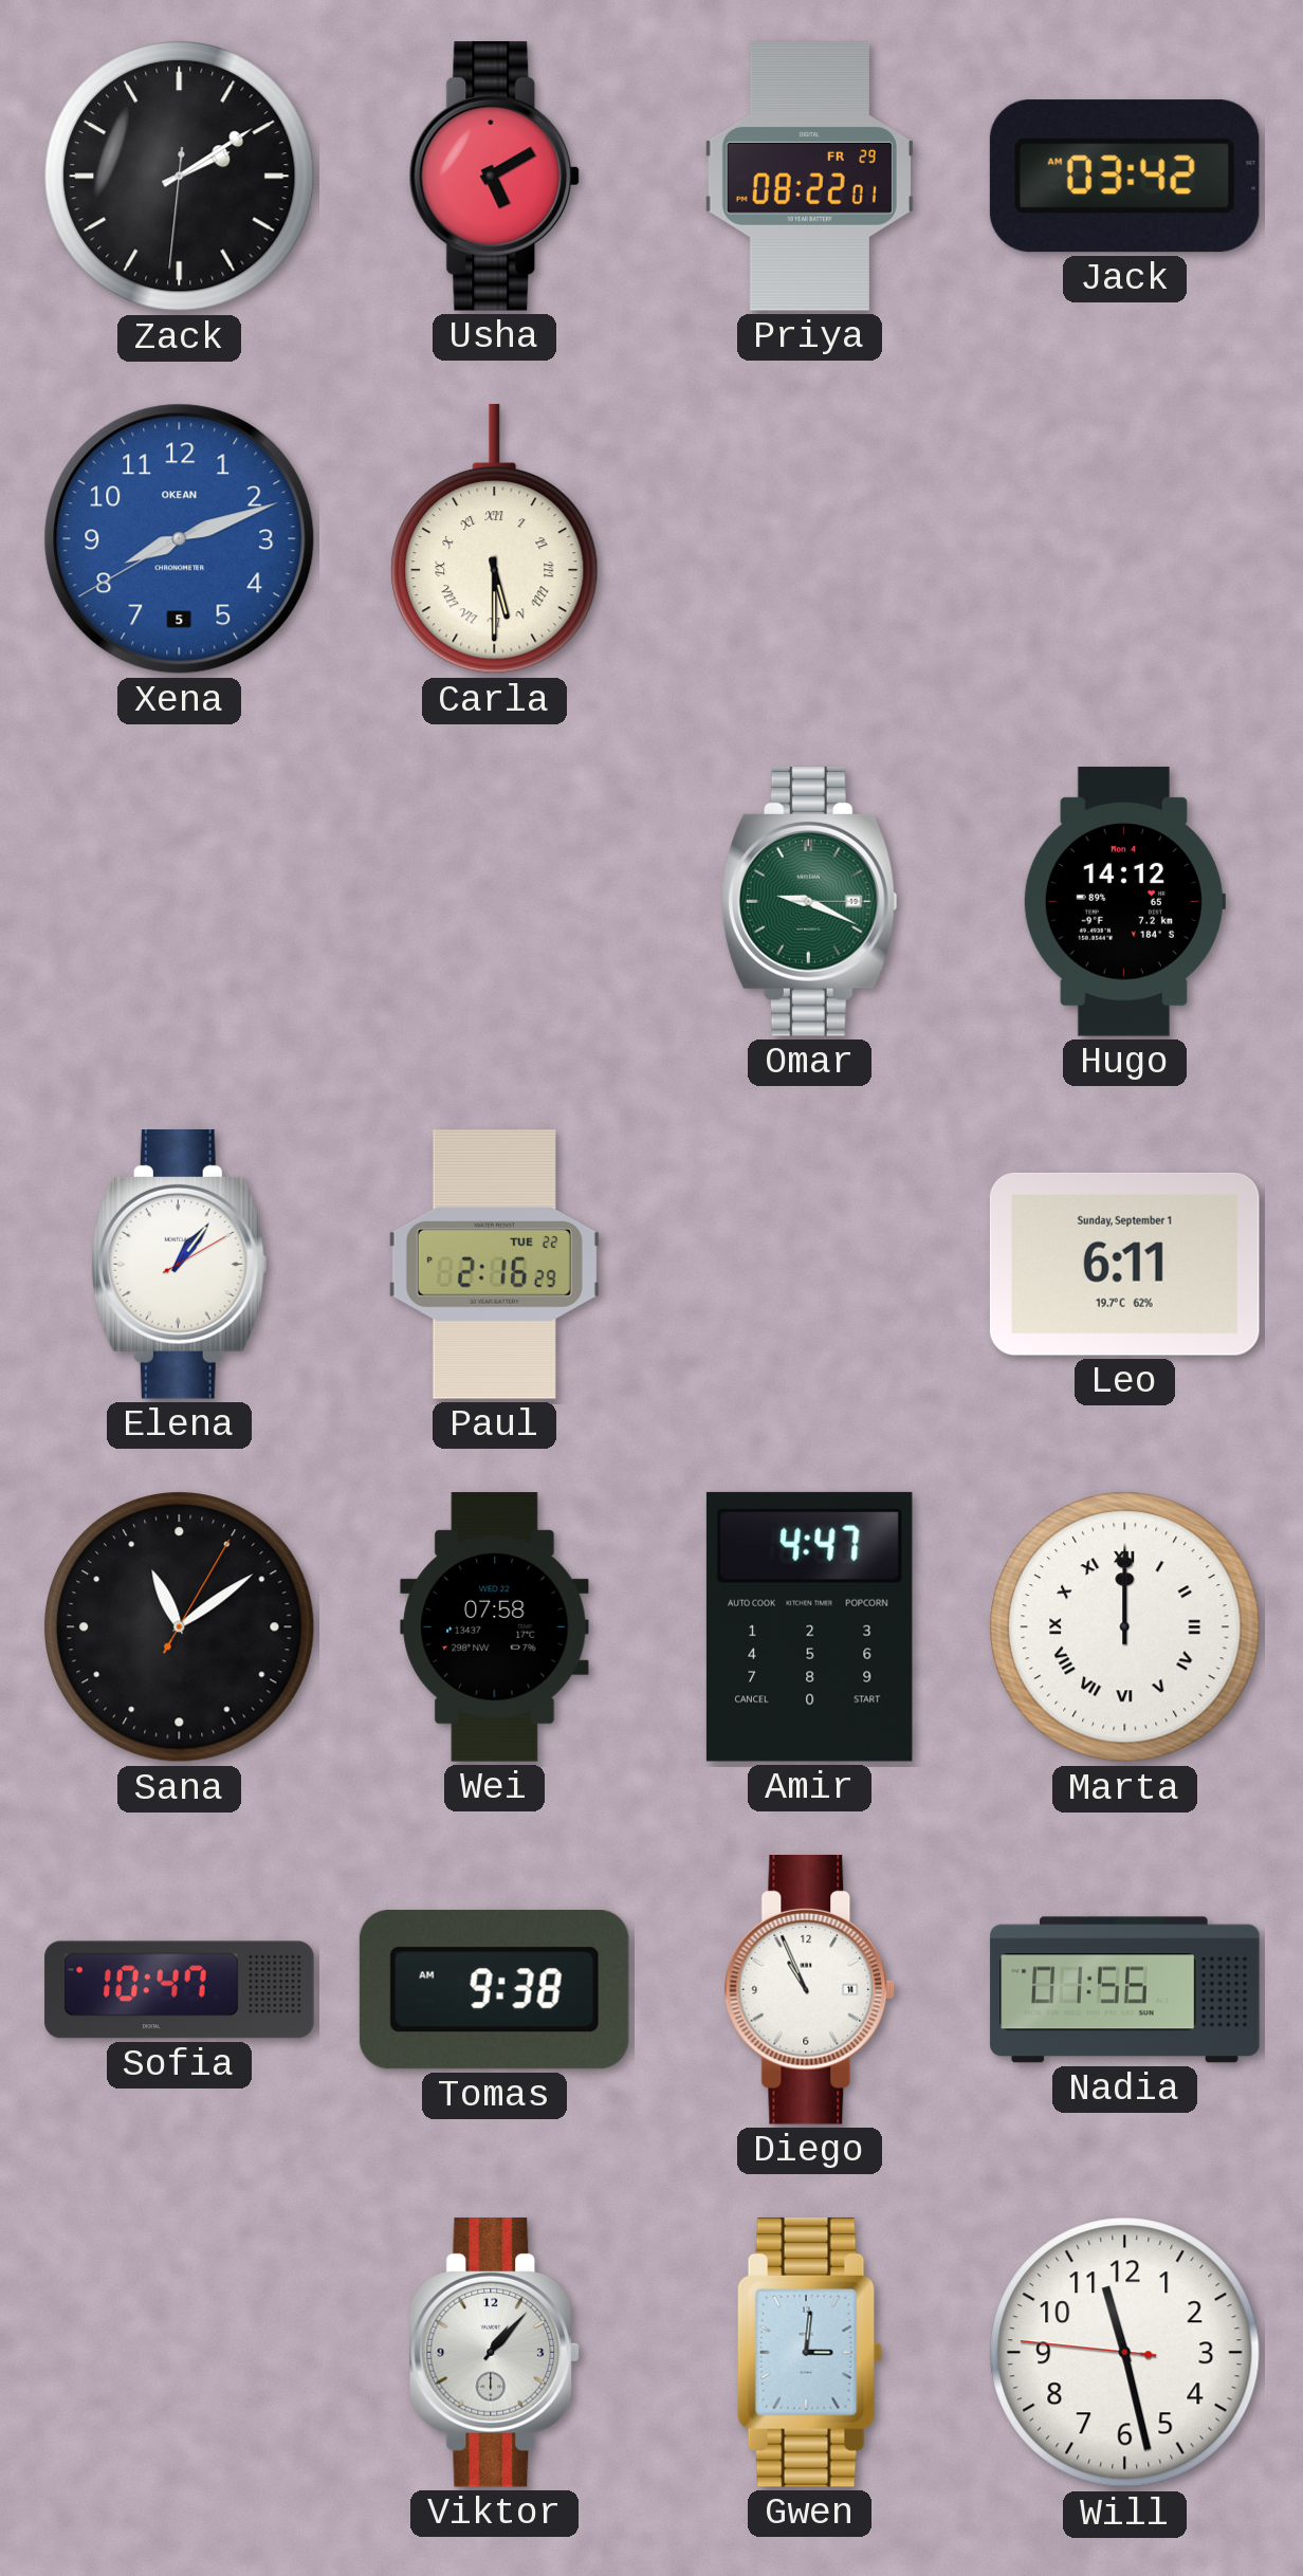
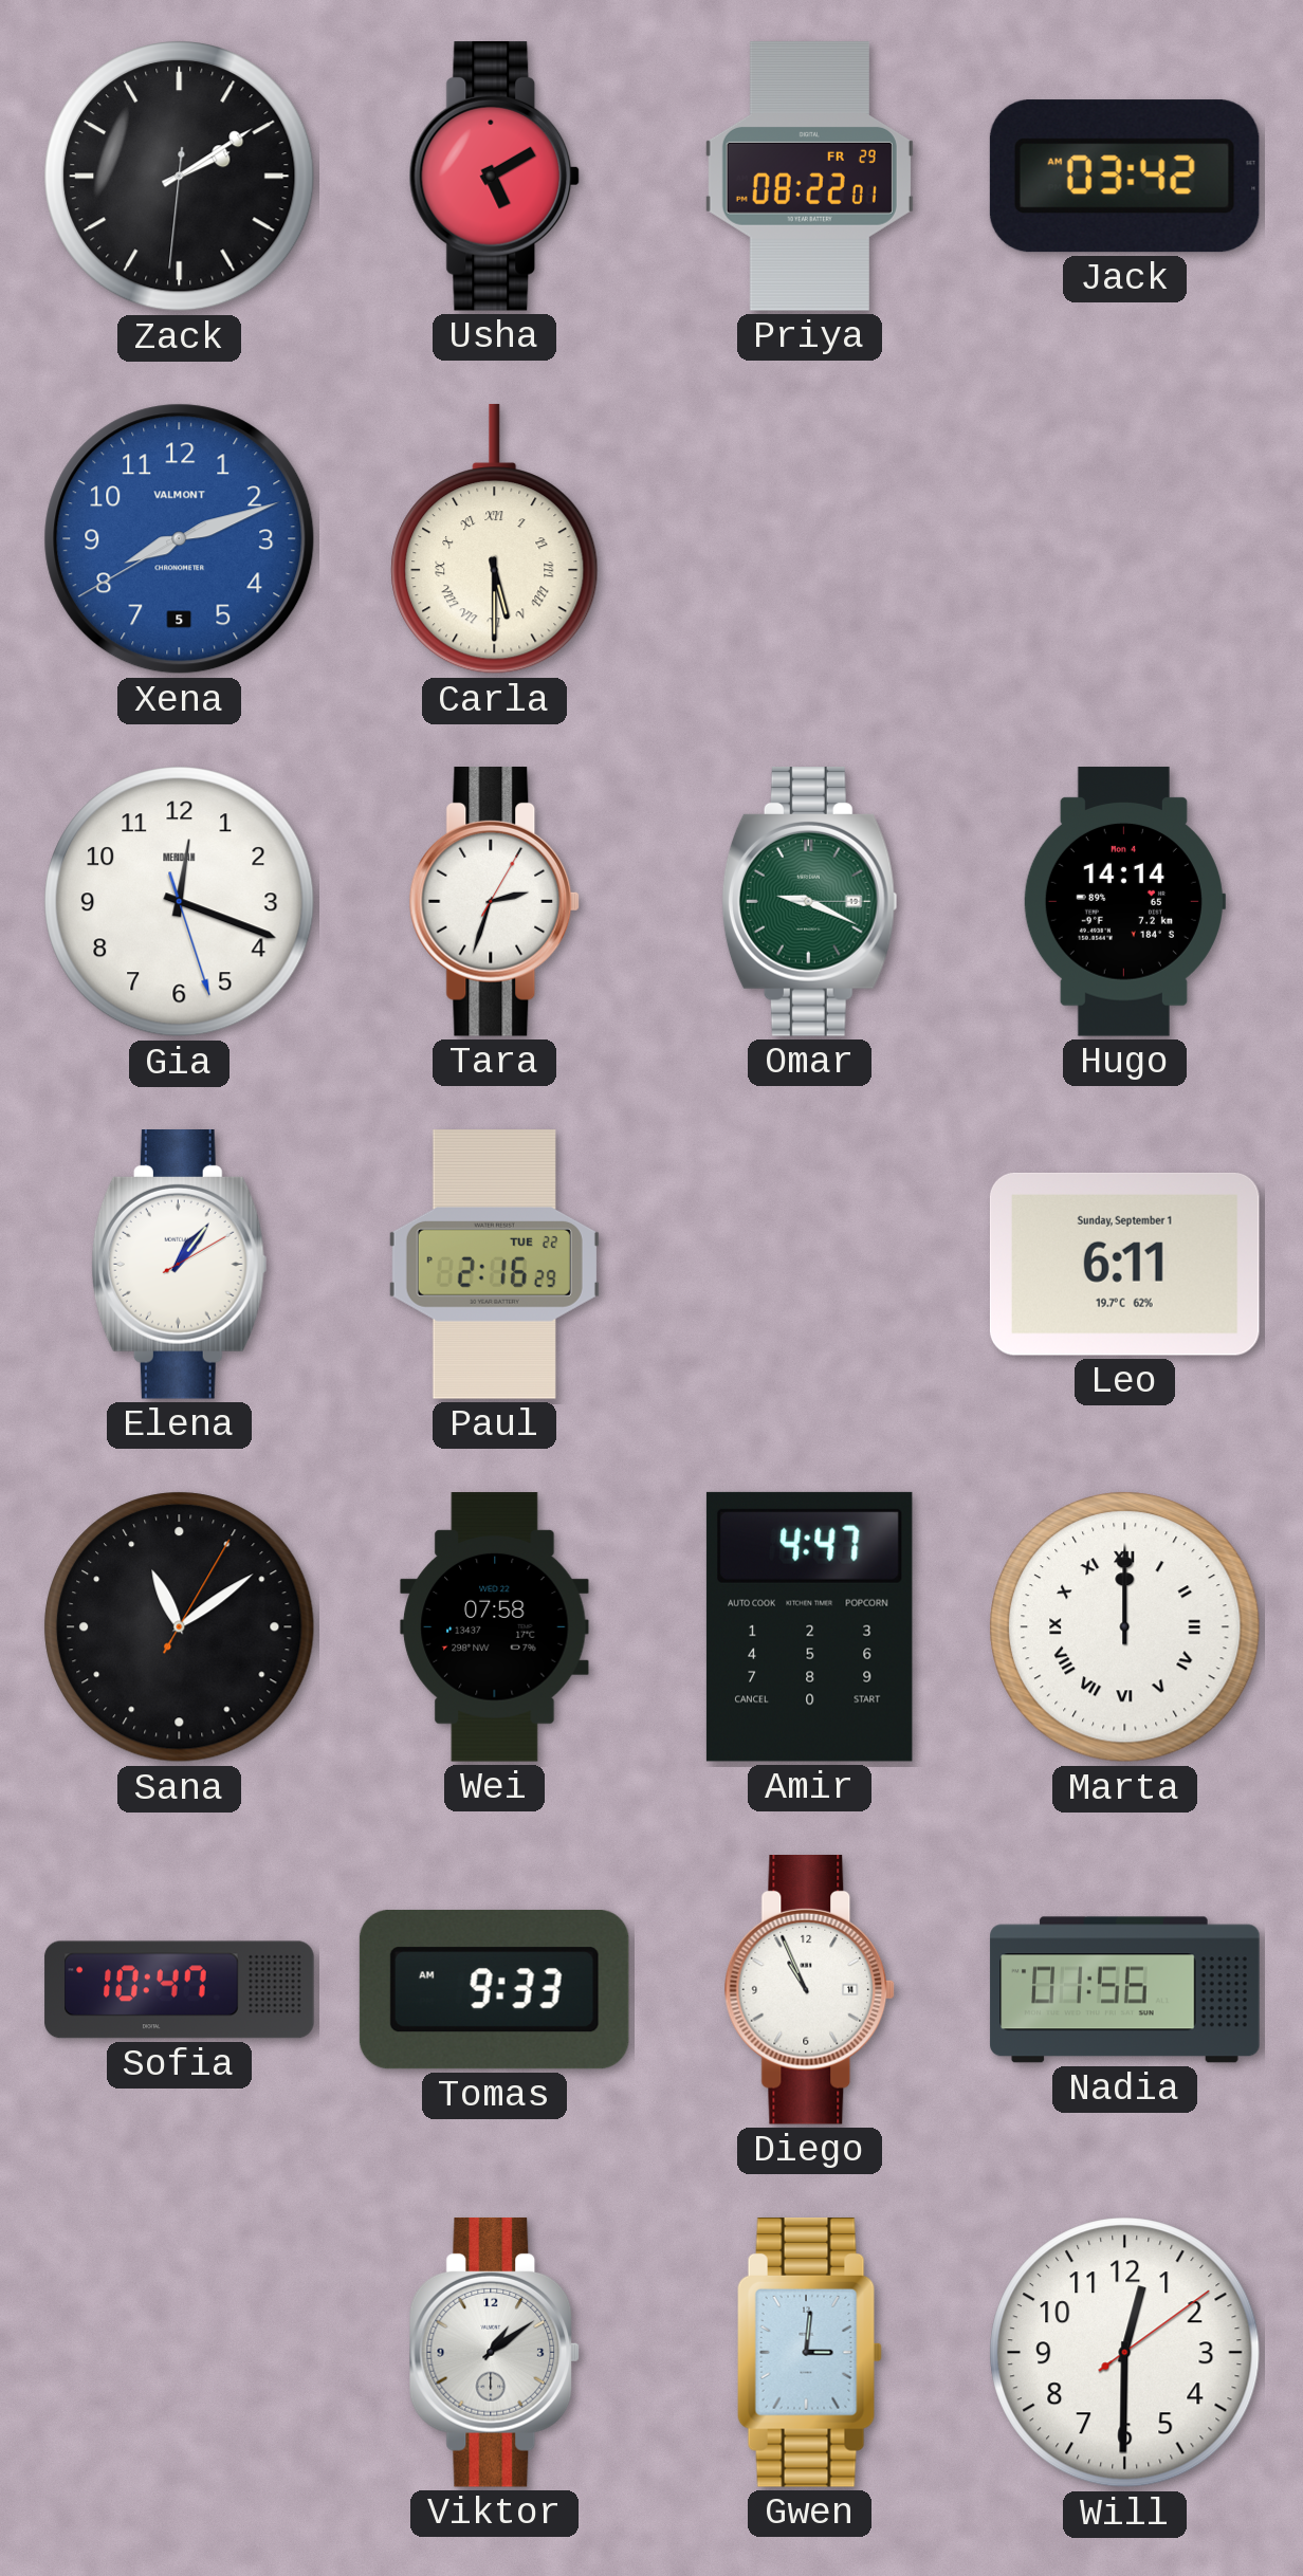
Xena brand: OKEAN -> VALMONT
Gia: none -> 12:18
Tara: none -> 2:33
Hugo: 14:12 -> 14:14
Tomas: 9:38 -> 9:33
Viktor: 1:07 -> 1:09
Will: 11:27 -> 12:30
